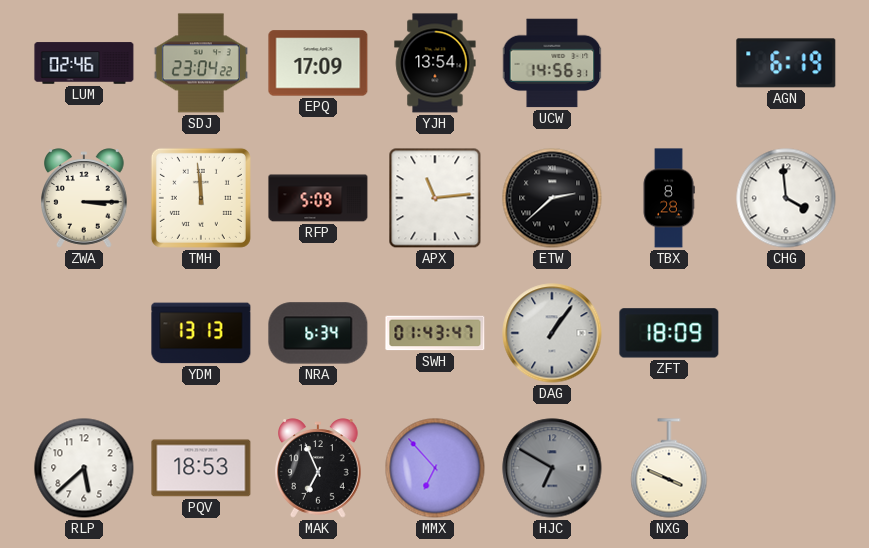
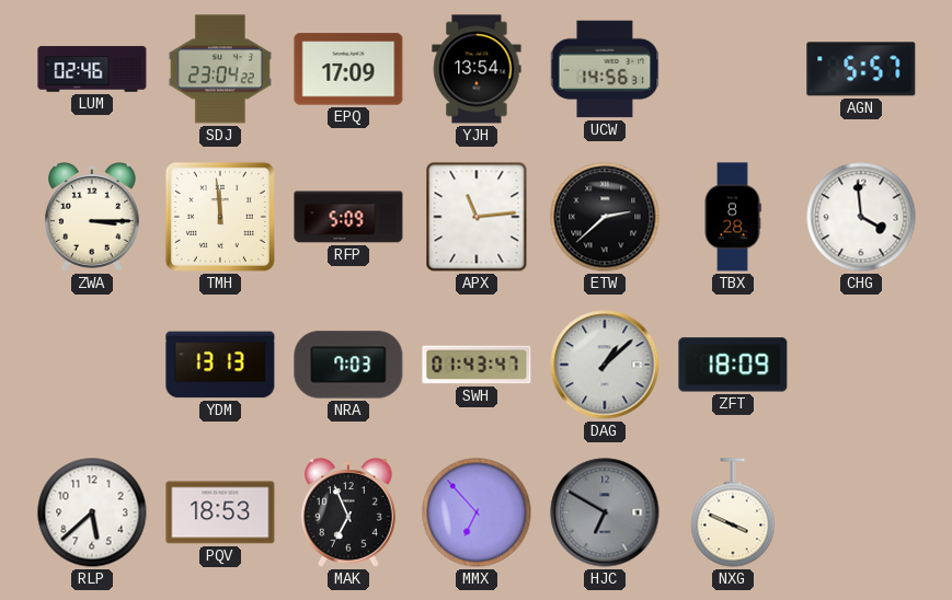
AGN: 6:19 -> 5:57
NRA: 6:34 -> 7:03
DAG: 1:06 -> 1:08
